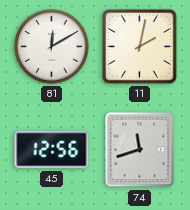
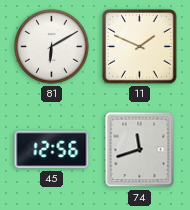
81: 12:10 -> 6:10
11: 2:02 -> 1:49
